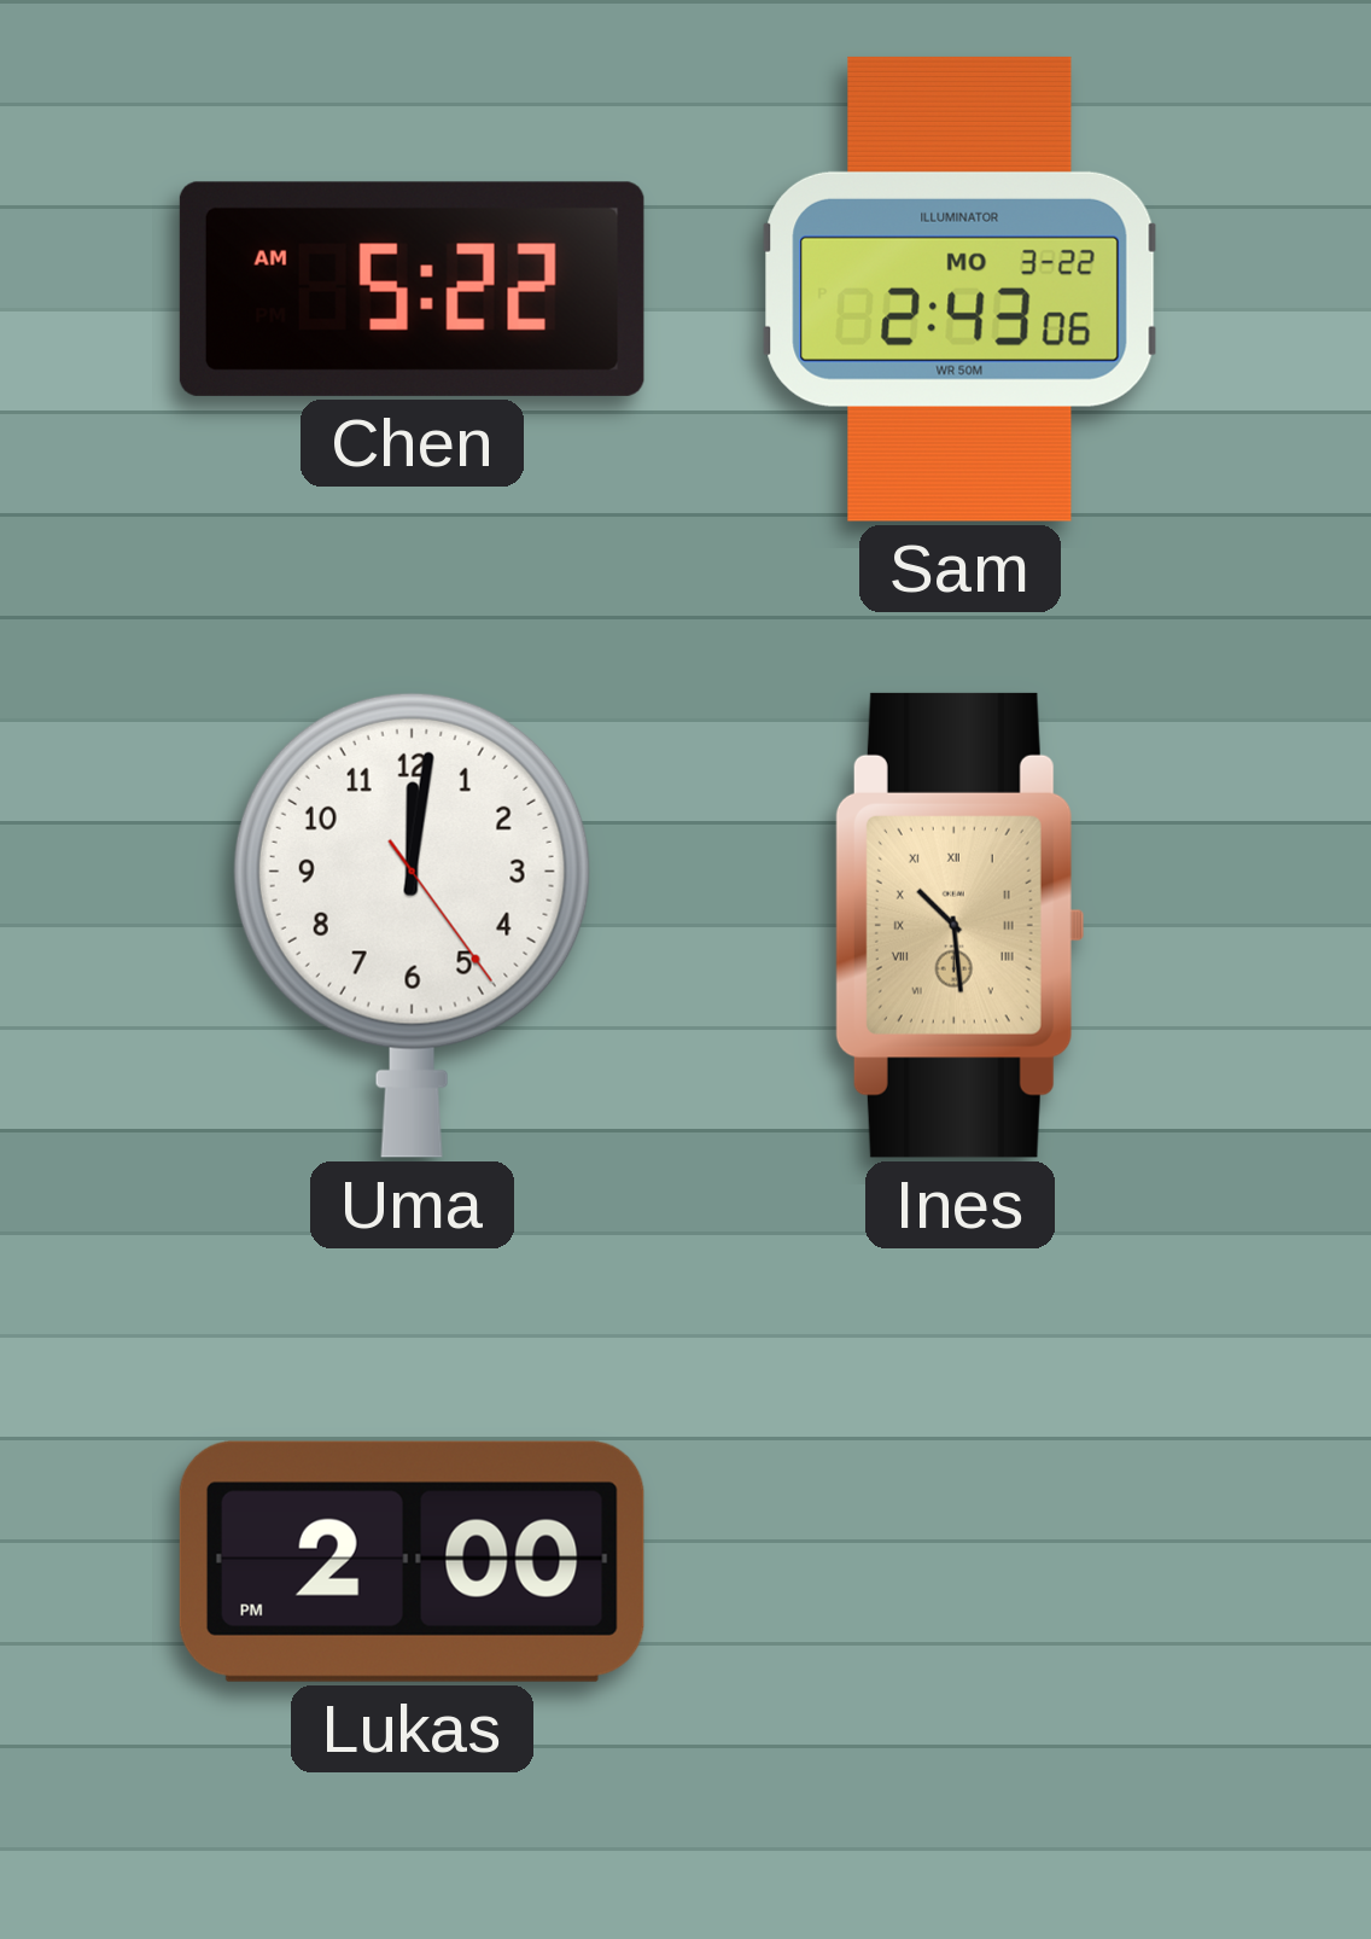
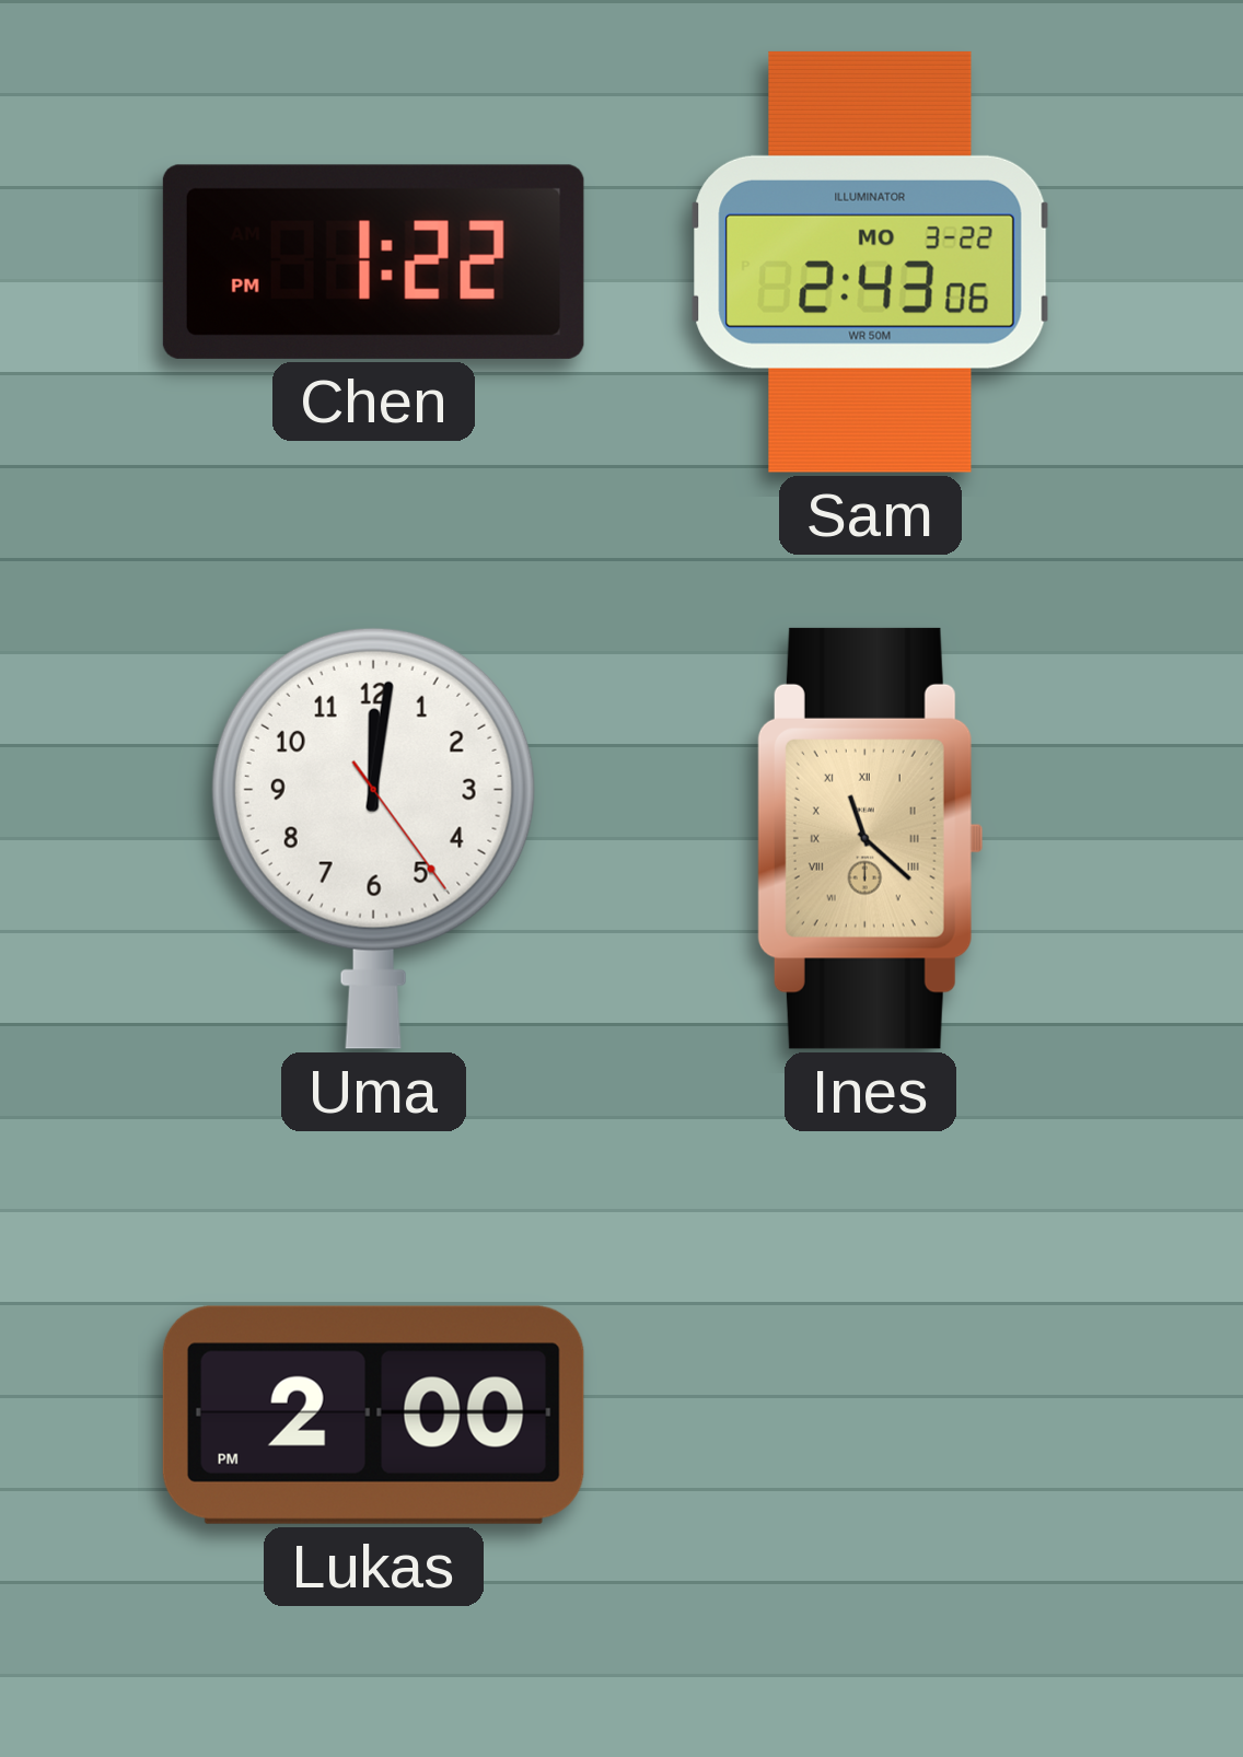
Chen: 5:22 -> 1:22
Ines: 10:29 -> 11:22
